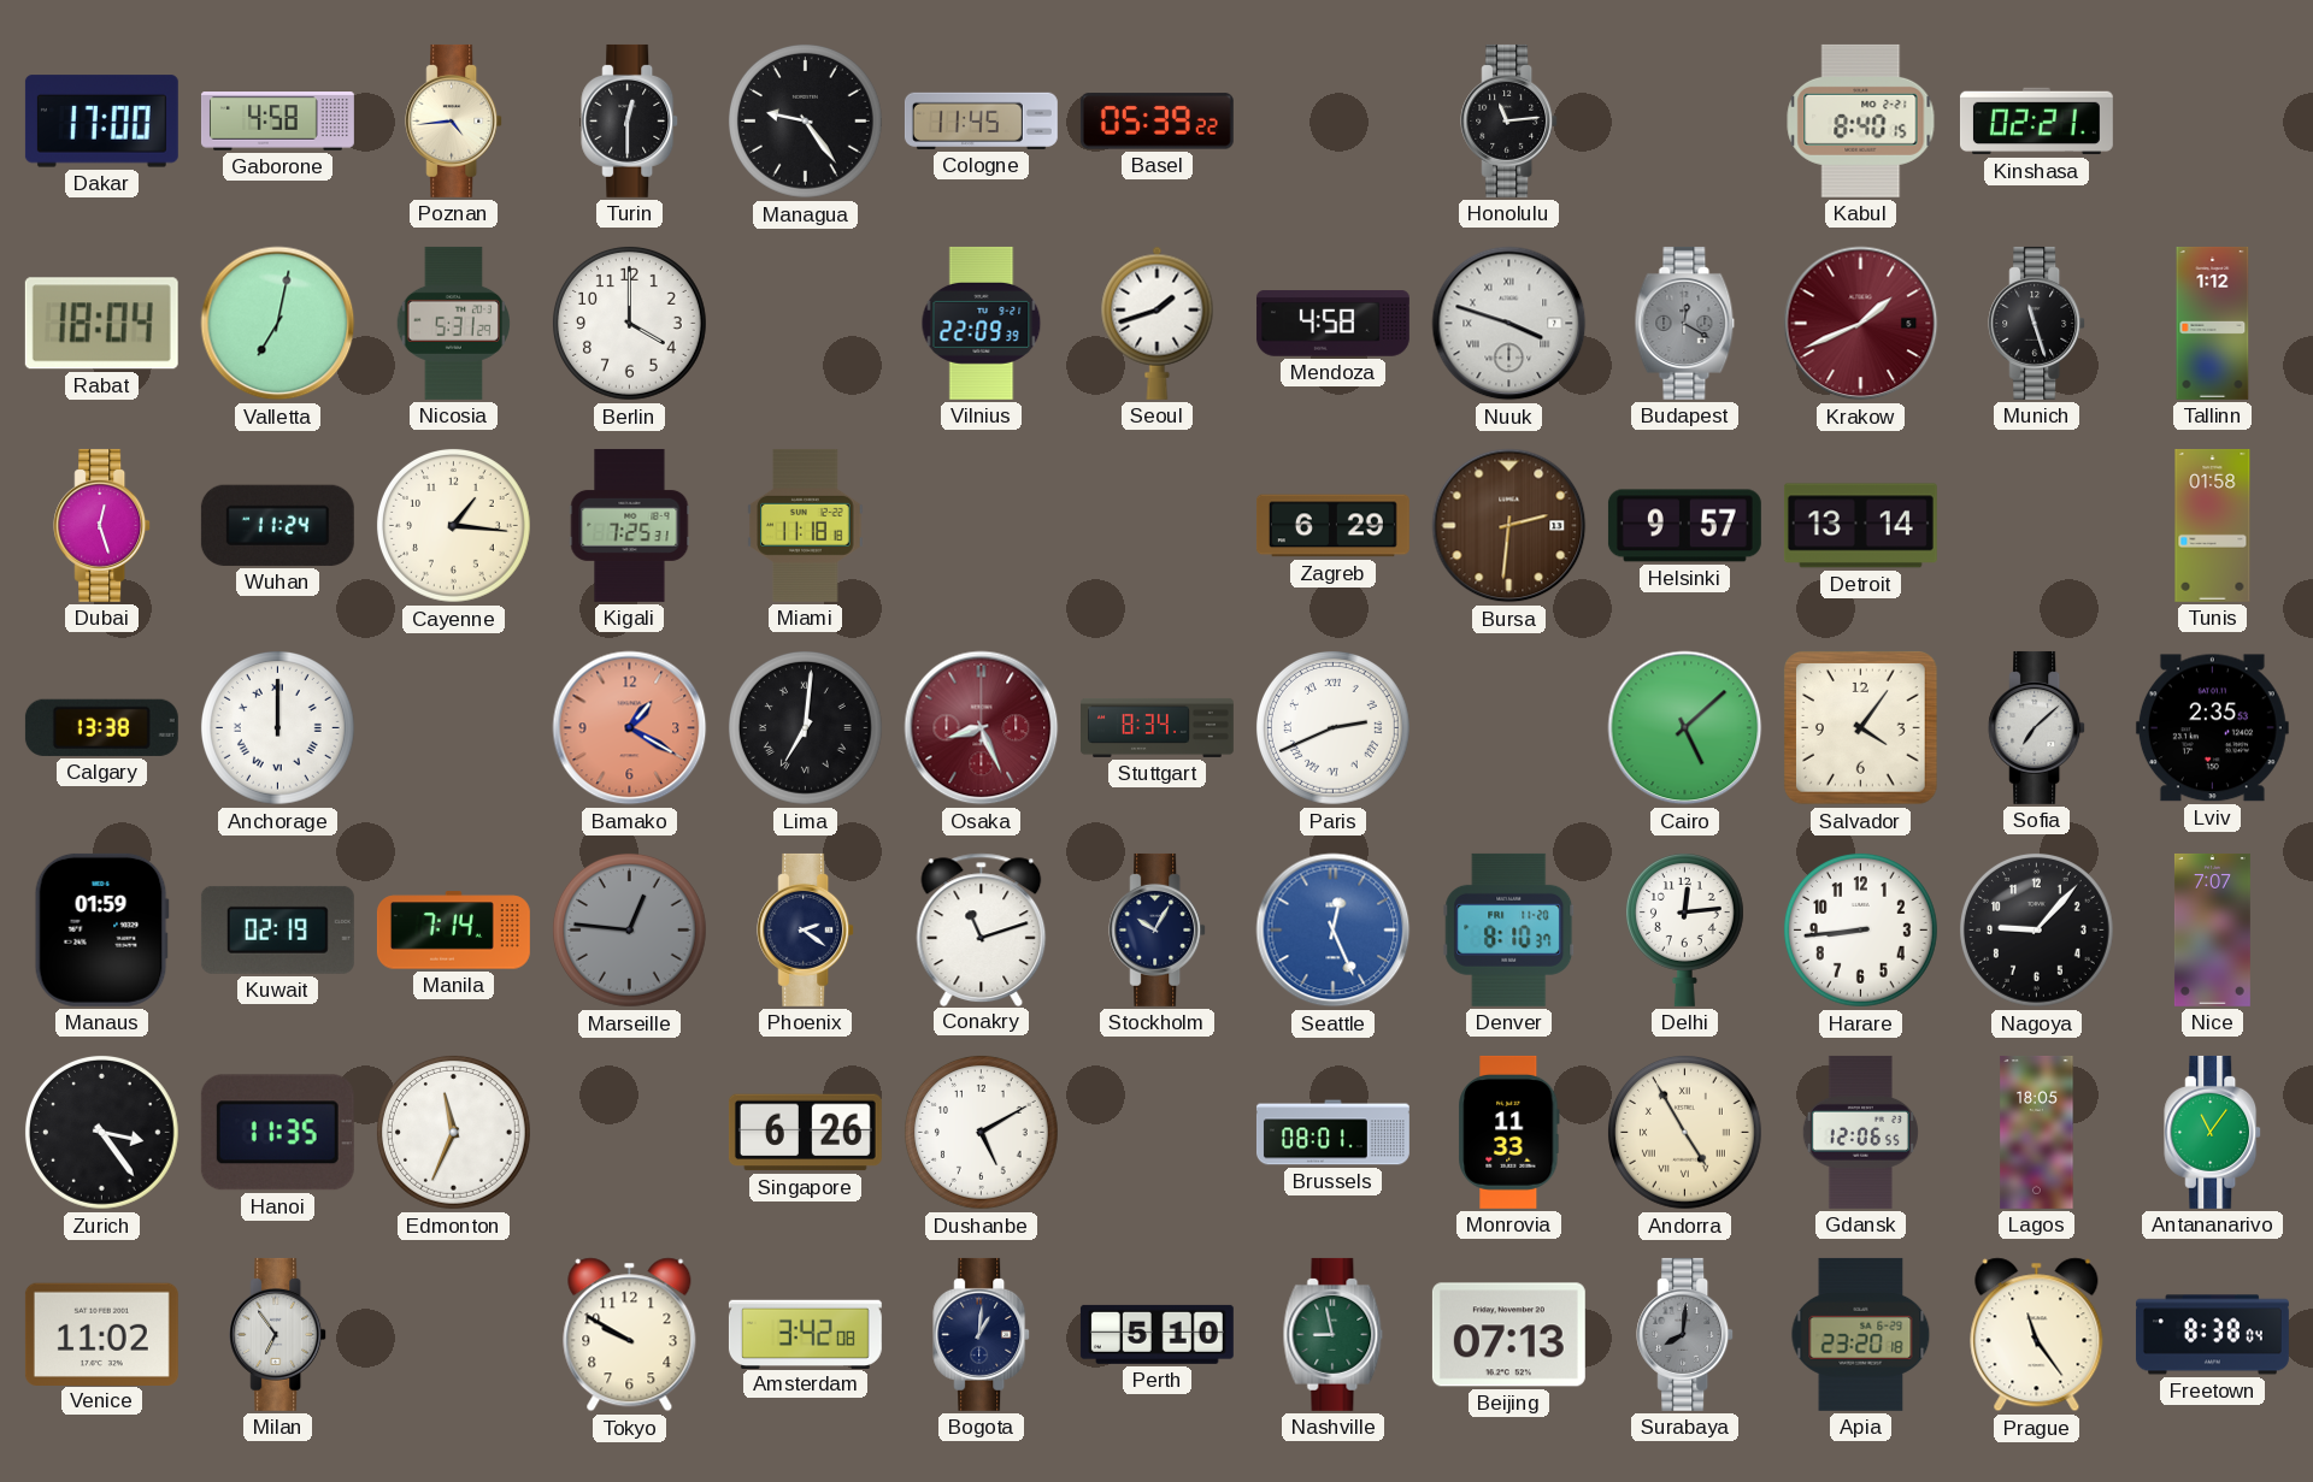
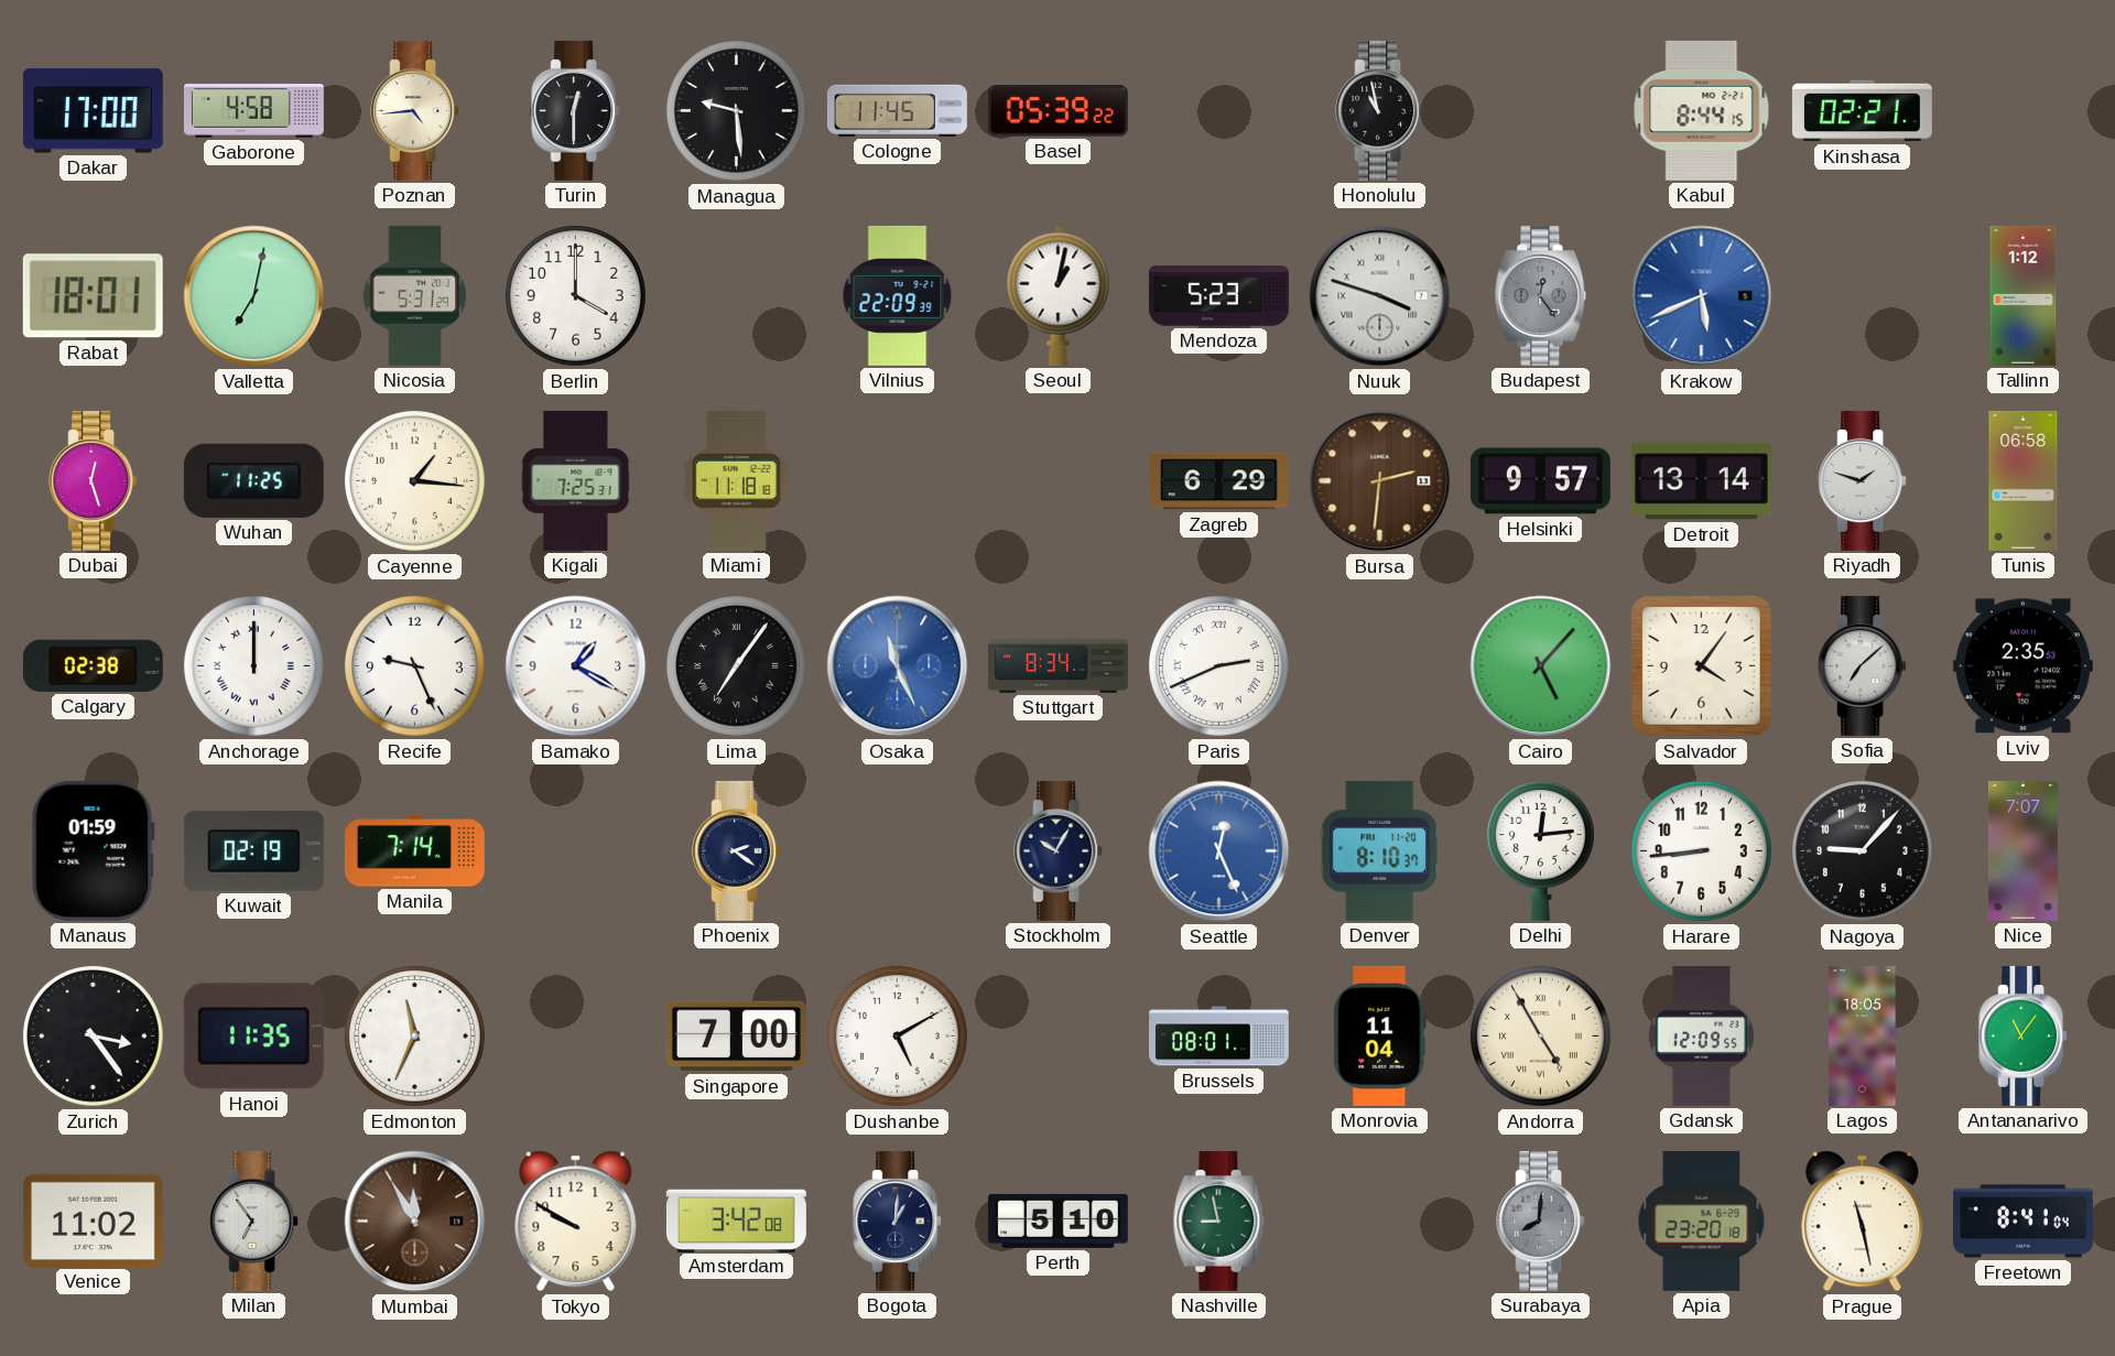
Managua: 9:24 -> 9:29
Honolulu: 11:14 -> 10:58
Kabul: 8:40 -> 8:44
Rabat: 18:04 -> 18:01
Seoul: 1:42 -> 1:02
Mendoza: 4:58 -> 5:23
Budapest: 12:20 -> 12:24
Krakow: 1:41 -> 5:41
Krakow dial: burgundy -> blue
Munich: 11:27 -> none
Wuhan: 11:24 -> 11:25
Riyadh: none -> 1:48
Tunis: 01:58 -> 06:58
Calgary: 13:38 -> 02:38
Recife: none -> 9:26
Bamako dial: salmon -> white
Lima: 7:01 -> 7:06
Osaka: 8:26 -> 11:26
Osaka dial: burgundy -> blue
Cairo: 5:08 -> 5:07
Marseille: 12:46 -> none
Conakry: 11:12 -> none
Singapore: 6:26 -> 7:00
Monrovia: 11:33 -> 11:04
Gdansk: 12:06 -> 12:09
Mumbai: none -> 11:55
Beijing: 07:13 -> none
Prague: 11:24 -> 11:28
Freetown: 8:38 -> 8:41
